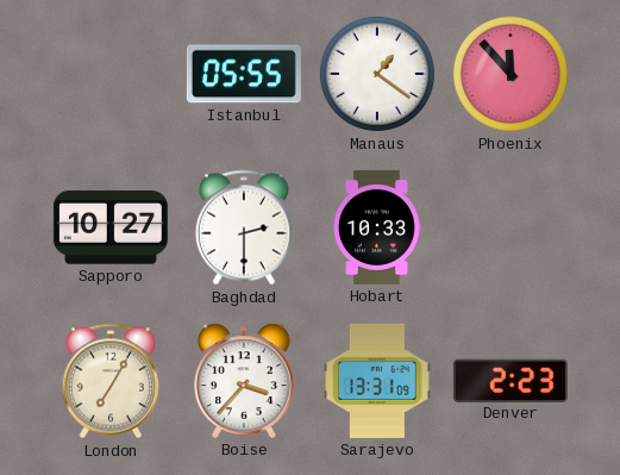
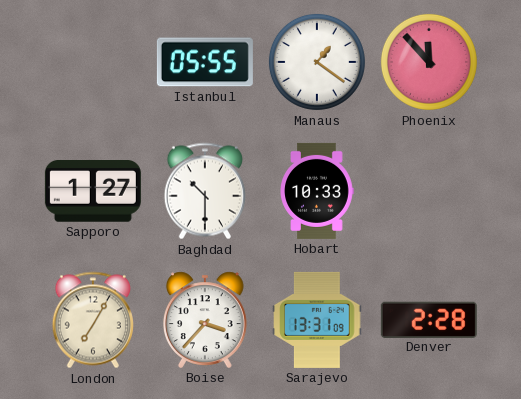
Sapporo: 10:27 -> 1:27
Baghdad: 2:30 -> 10:30
Denver: 2:23 -> 2:28
